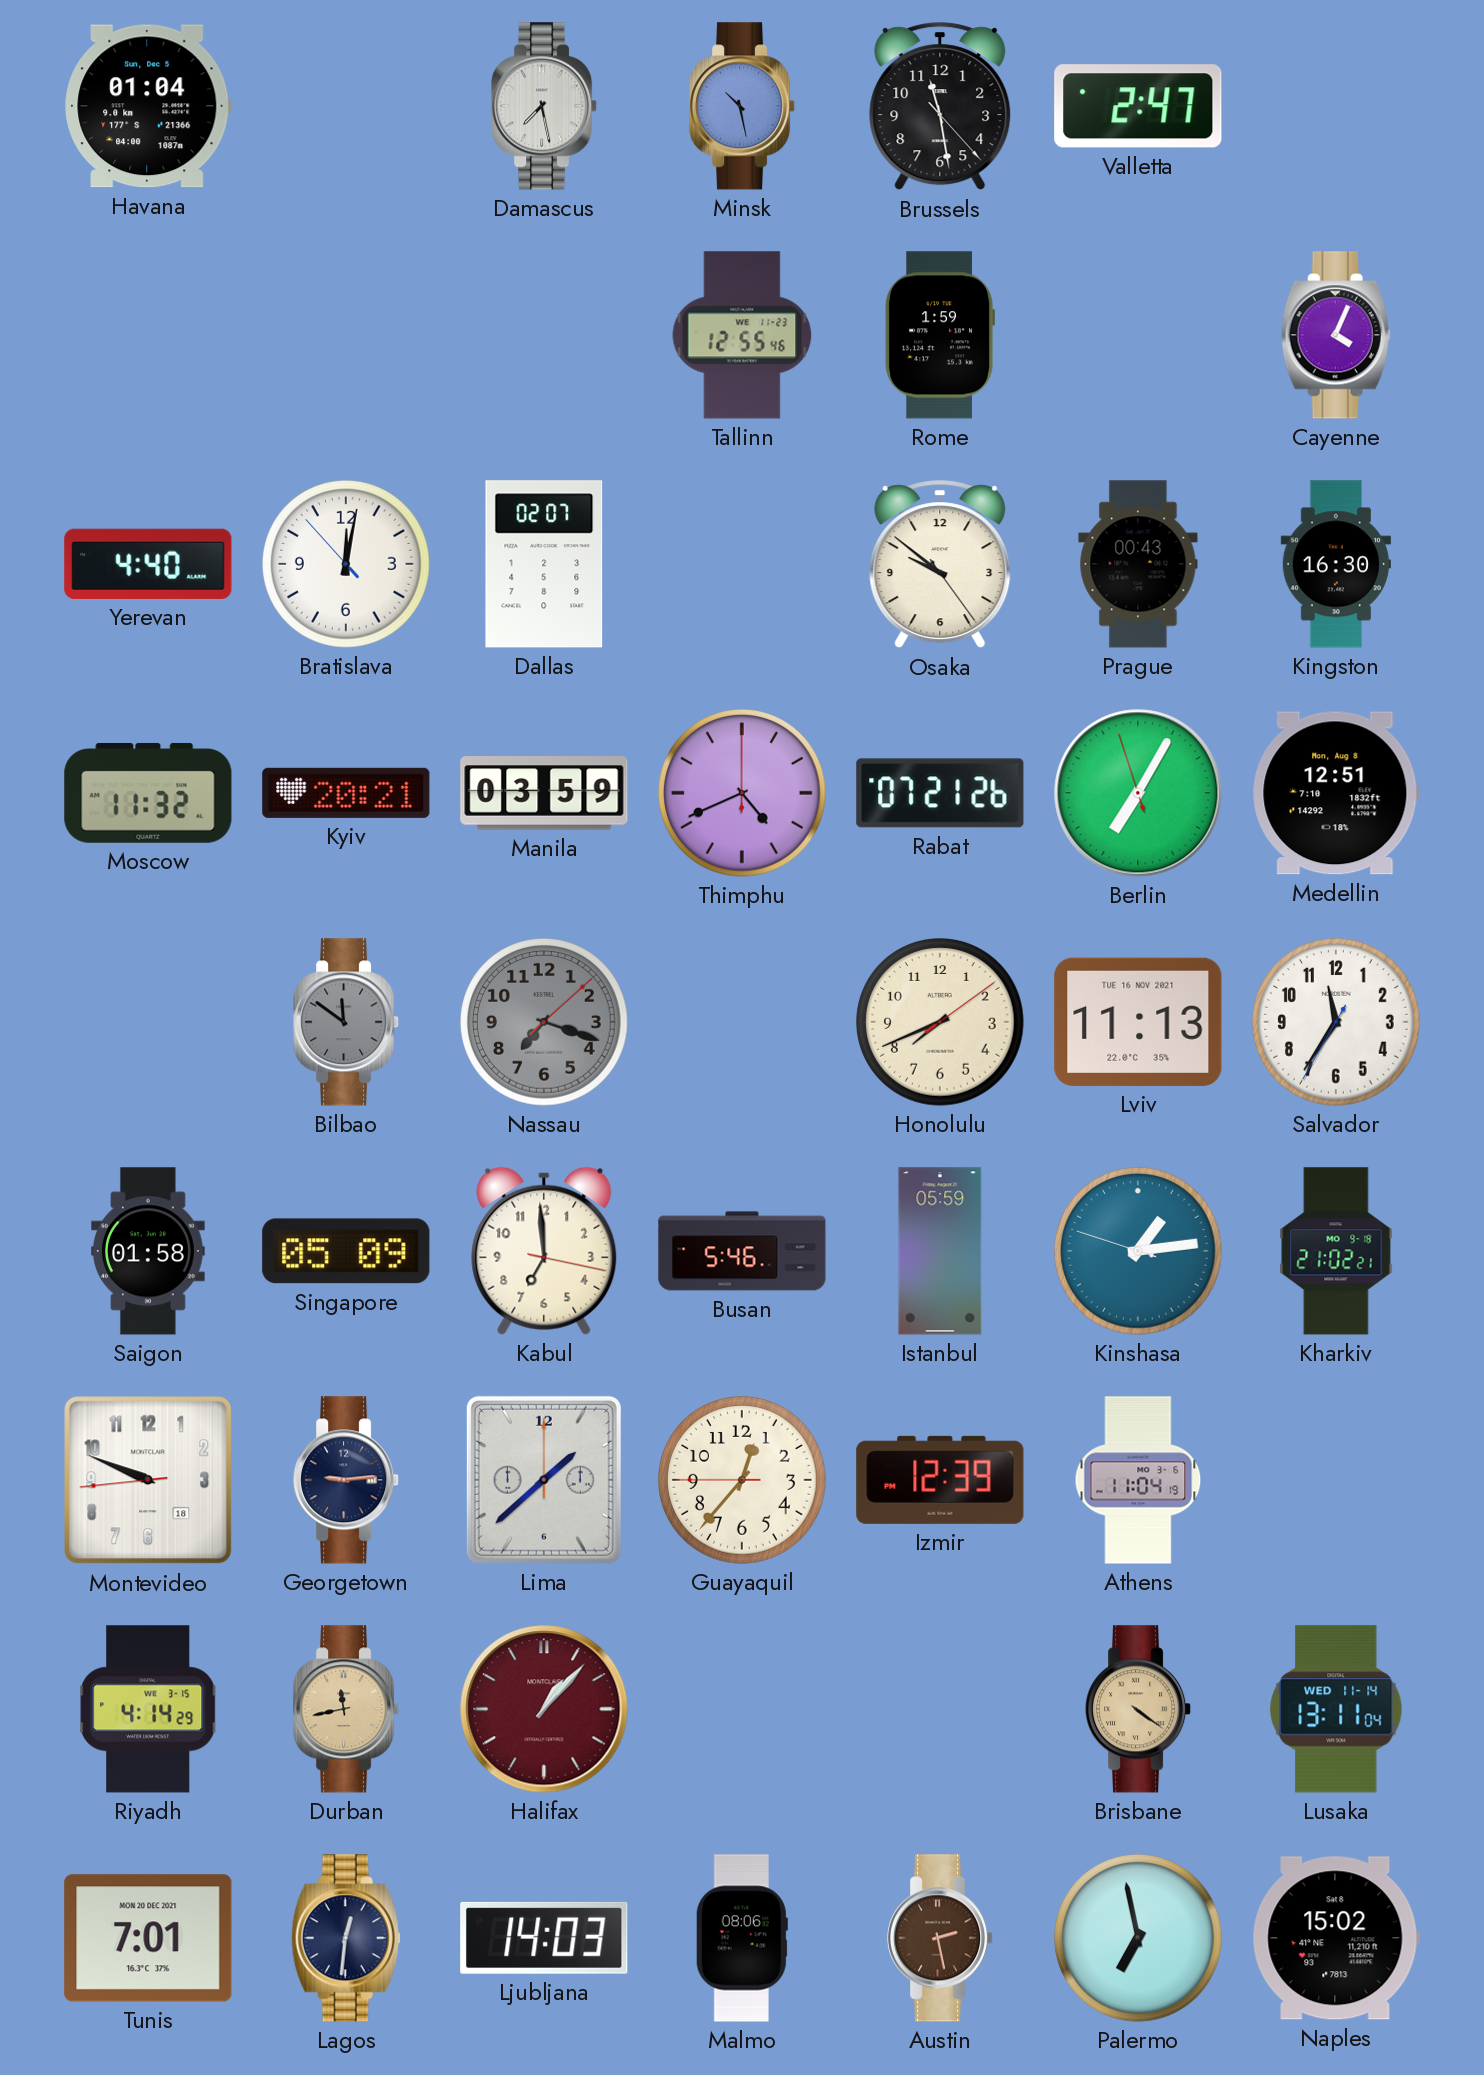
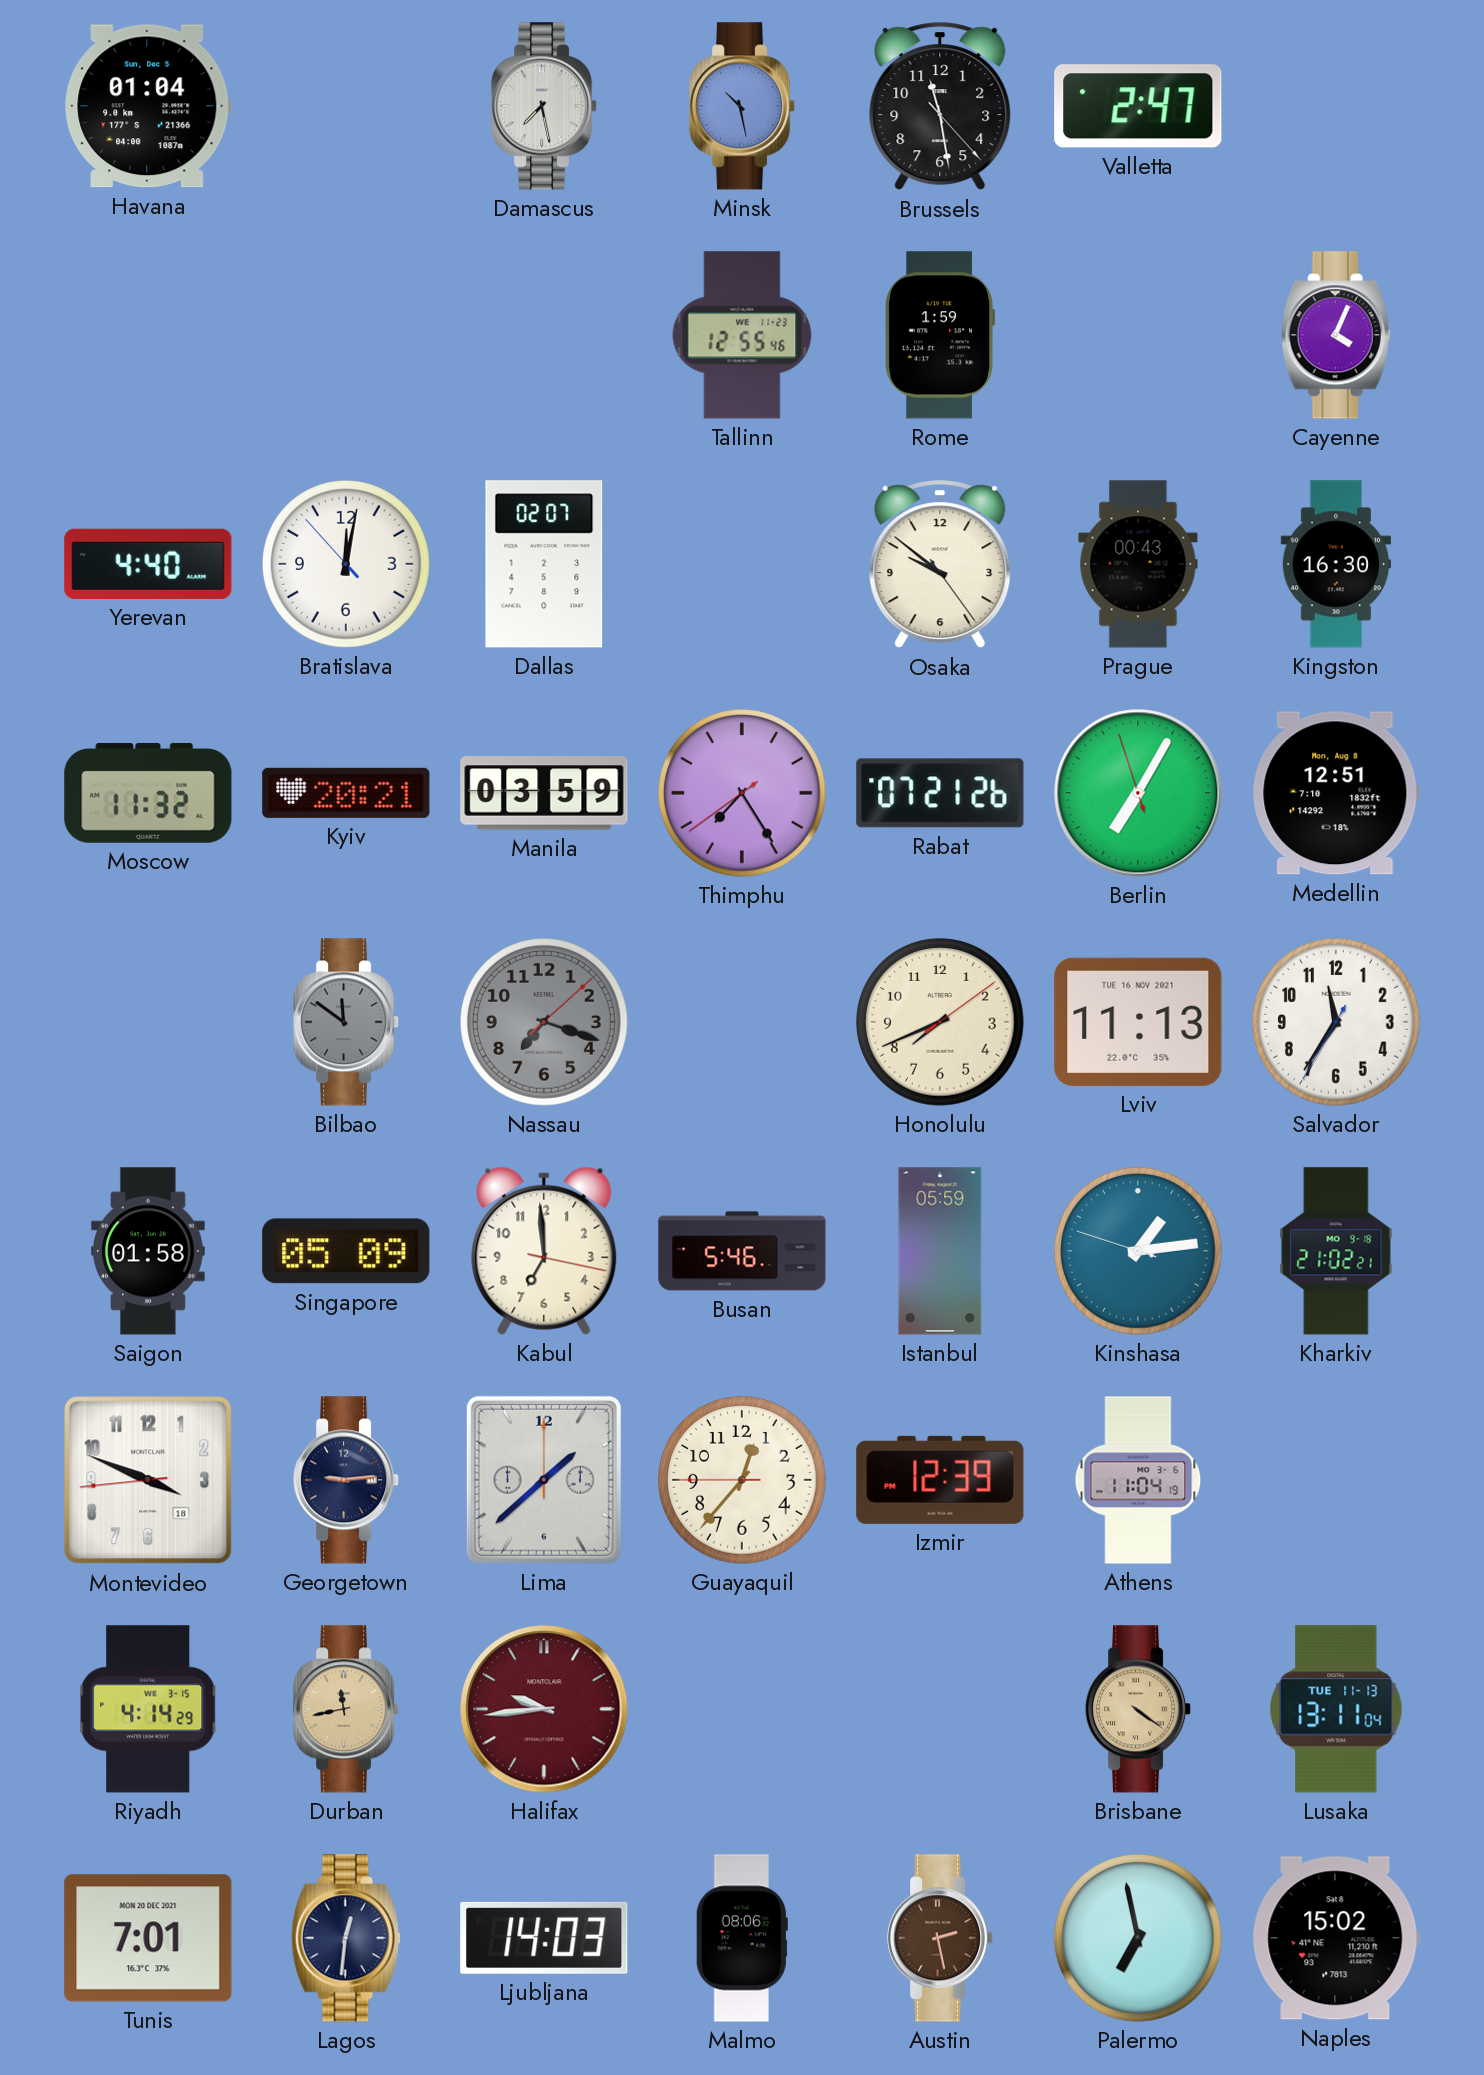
Thimphu: 4:41 -> 7:24
Montevideo: 9:48 -> 3:48
Halifax: 1:07 -> 9:44
Lusaka date: WED 11-14 -> TUE 11-13
